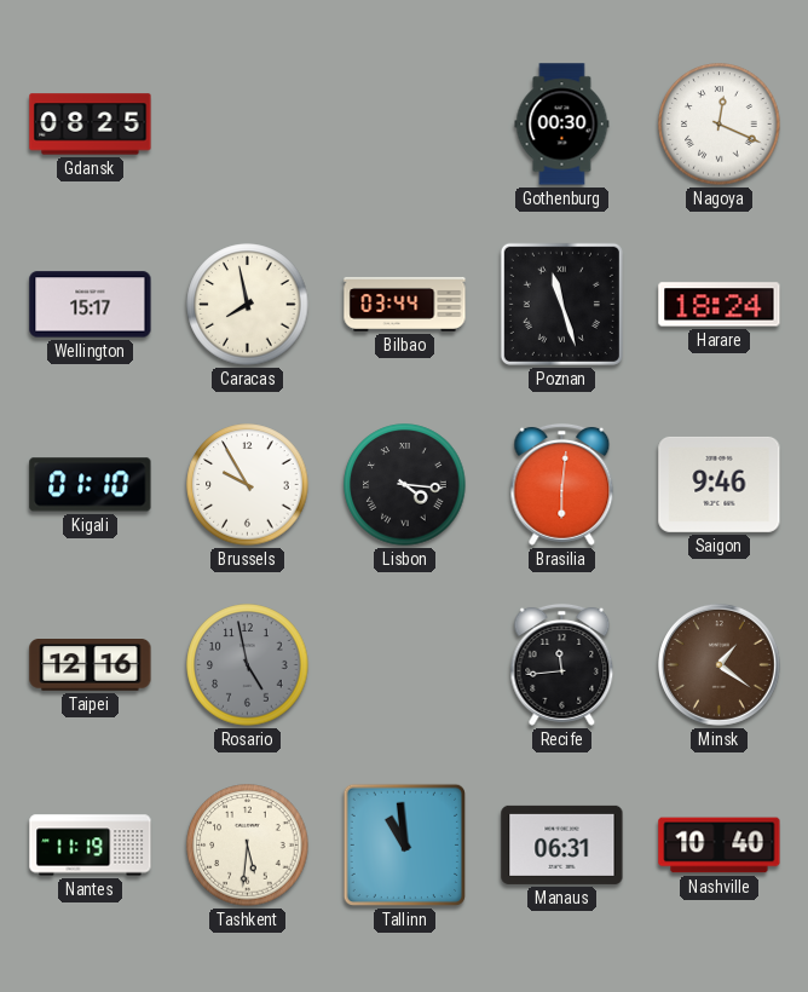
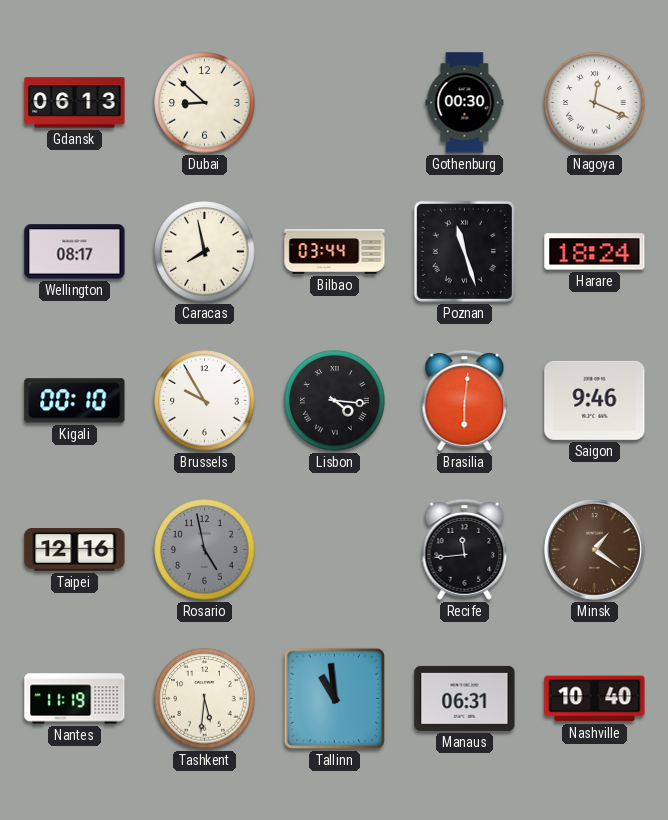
Gdansk: 08:25 -> 06:13
Dubai: none -> 8:52
Wellington: 15:17 -> 08:17
Kigali: 01:10 -> 00:10
